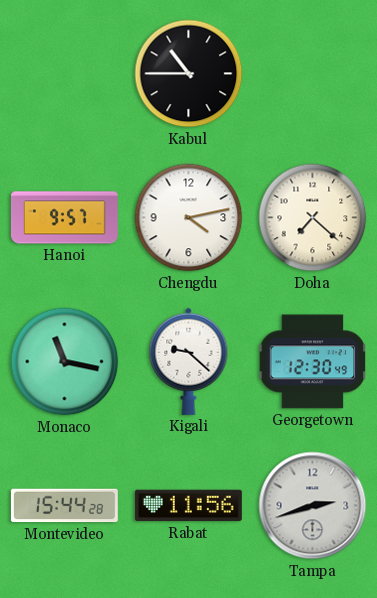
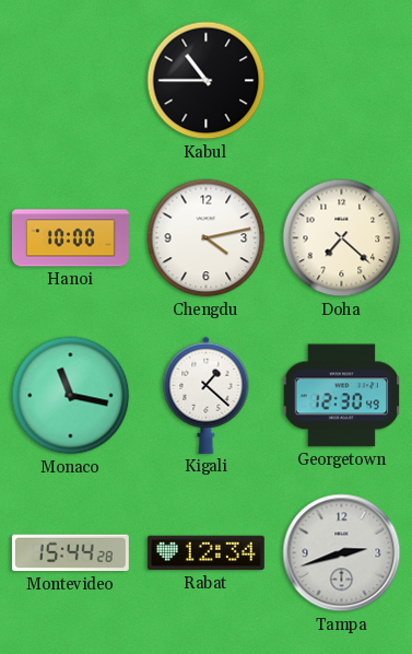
Hanoi: 9:57 -> 10:00
Kigali: 9:22 -> 1:22
Rabat: 11:56 -> 12:34
